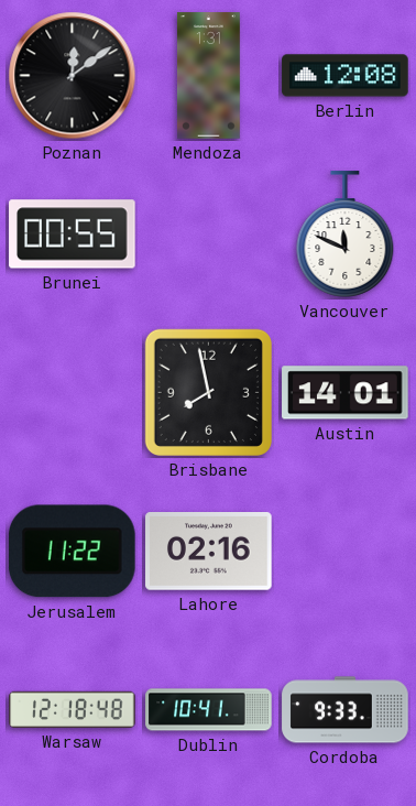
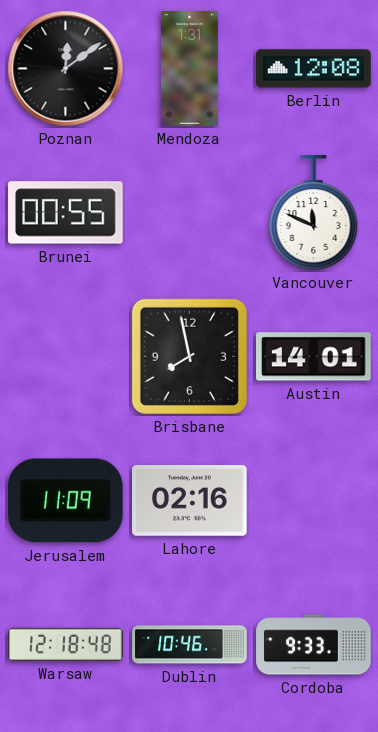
Jerusalem: 11:22 -> 11:09
Dublin: 10:41 -> 10:46
